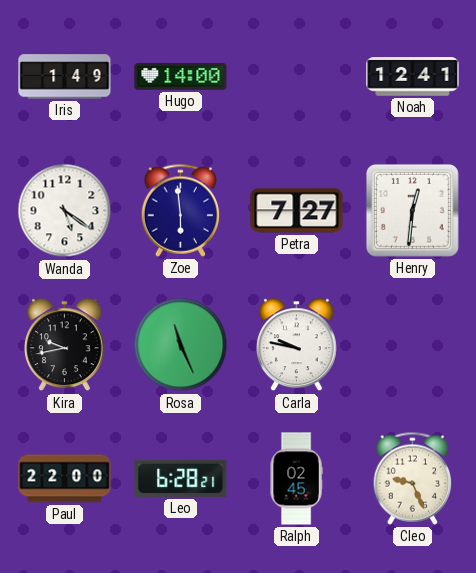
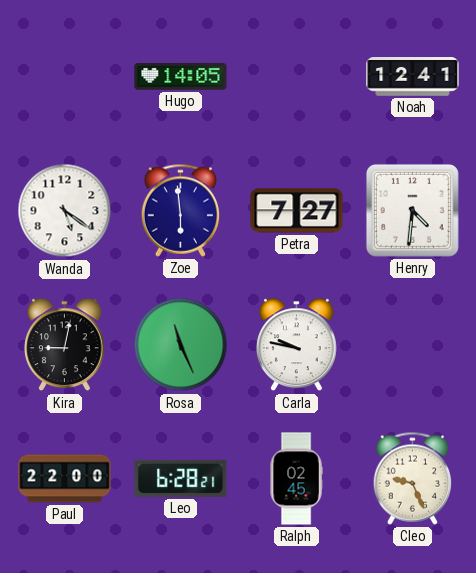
Iris: 1:49 -> none
Hugo: 14:00 -> 14:05
Henry: 12:31 -> 4:31
Kira: 9:43 -> 9:02
